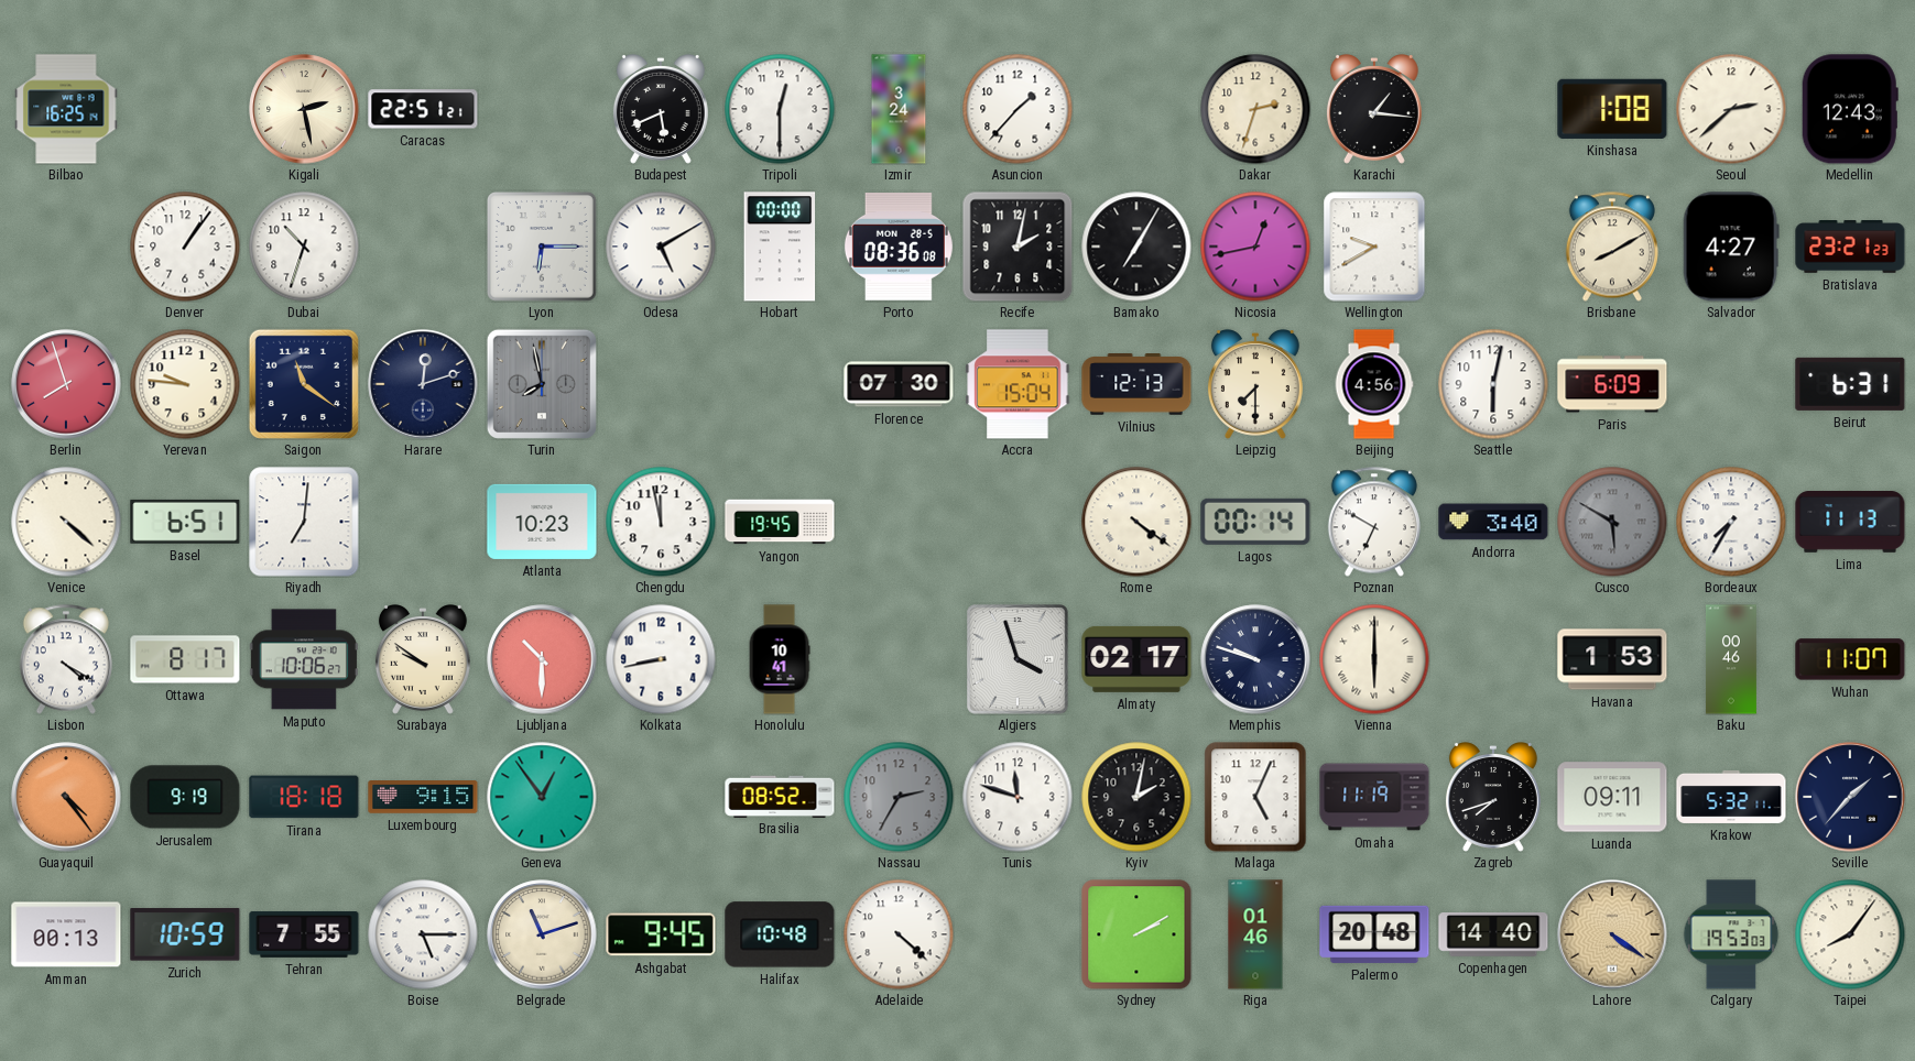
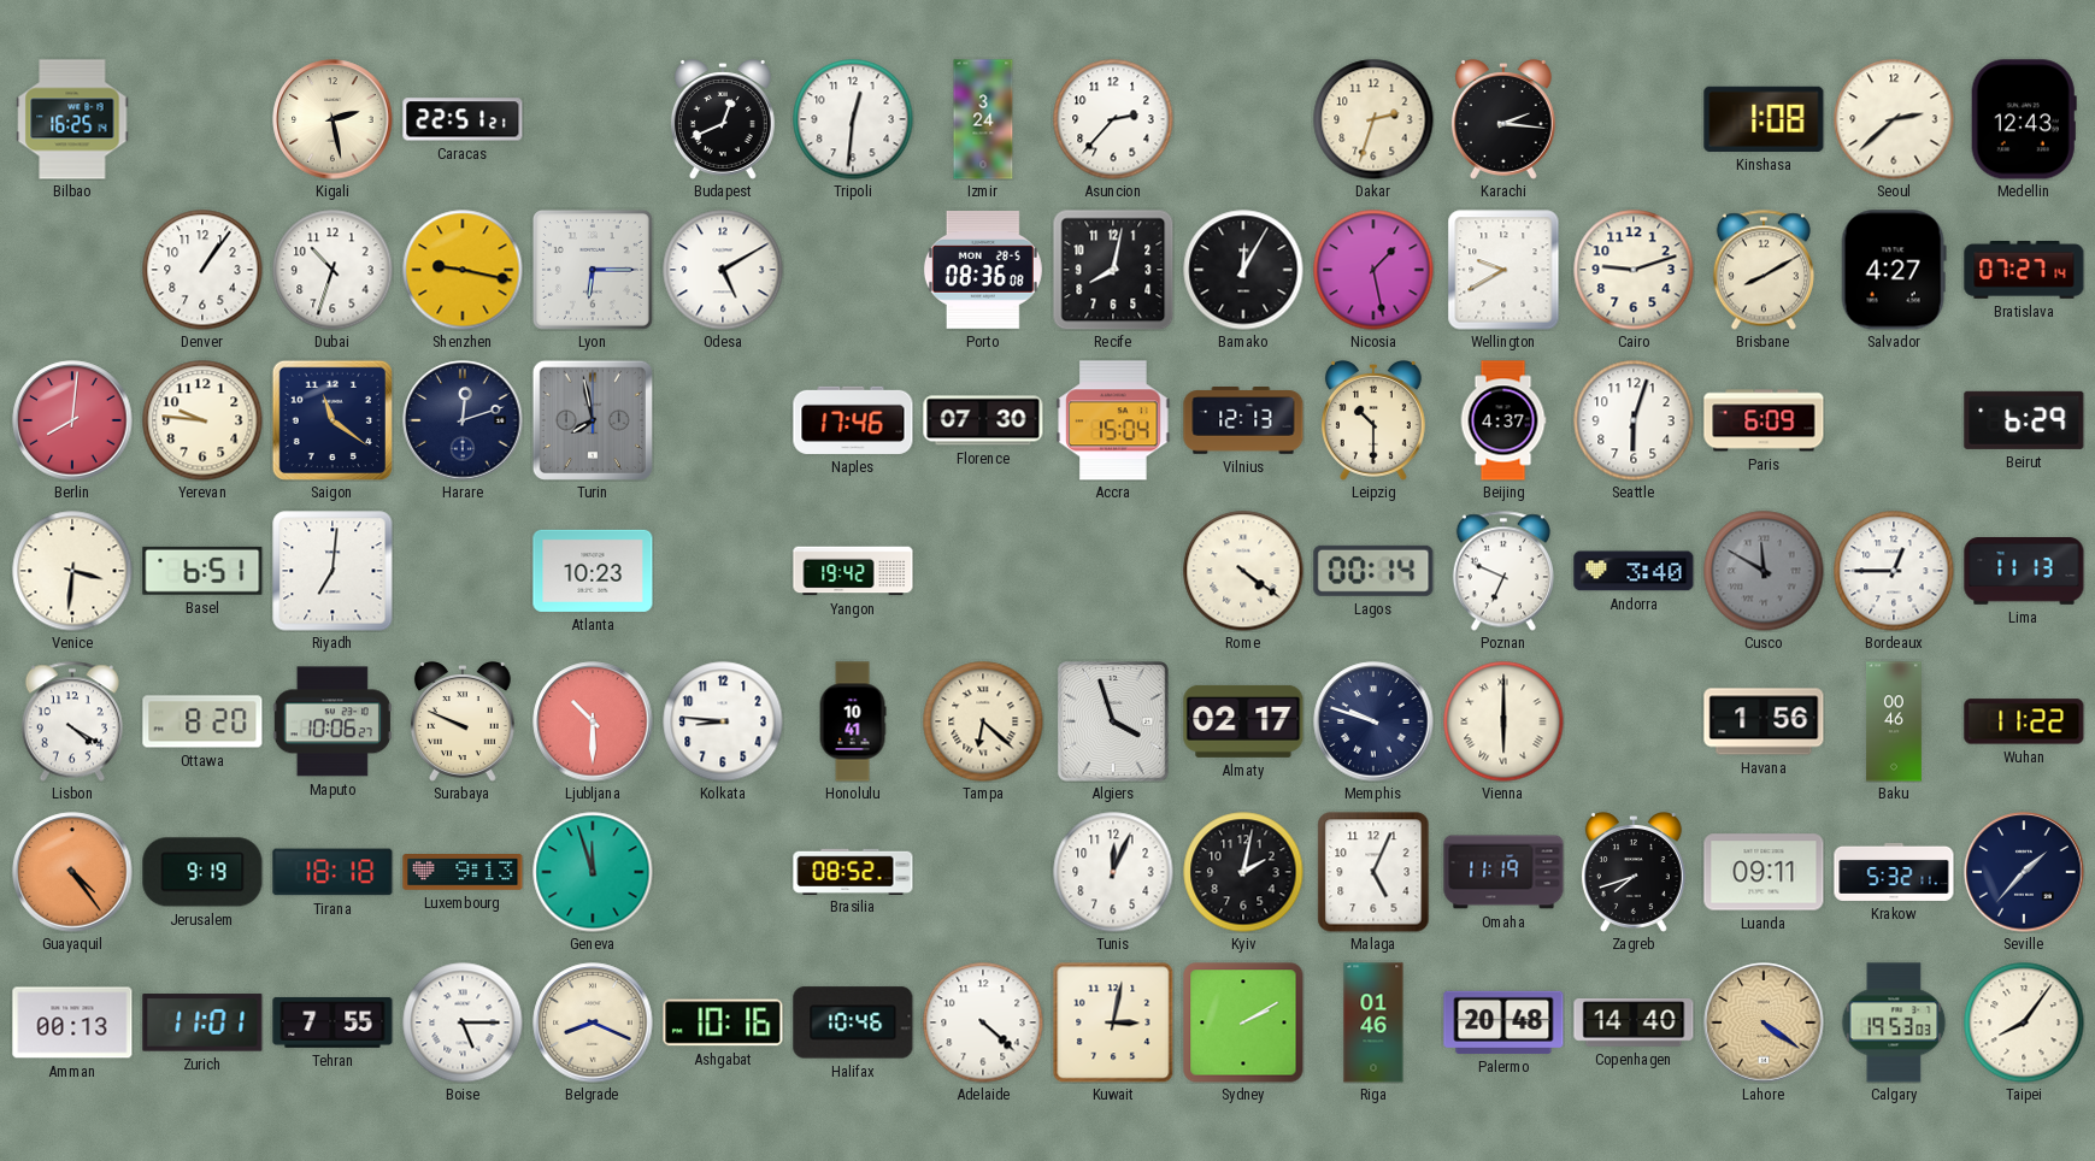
Budapest: 5:41 -> 12:41
Tripoli: 12:30 -> 12:31
Asuncion: 1:37 -> 2:37
Karachi: 1:16 -> 2:16
Shenzhen: none -> 9:17
Hobart: 00:00 -> none
Recife: 2:02 -> 8:02
Bamako: 7:05 -> 12:05
Nicosia: 12:43 -> 1:28
Cairo: none -> 9:12
Bratislava: 23:21 -> 07:27
Berlin: 7:57 -> 8:01
Naples: none -> 17:46
Leipzig: 7:30 -> 10:30
Beijing: 4:56 -> 4:37
Seattle: 6:02 -> 6:03
Beirut: 6:31 -> 6:29
Venice: 4:22 -> 3:31
Chengdu: 11:58 -> none
Yangon: 19:45 -> 19:42
Poznan: 6:50 -> 6:49
Cusco: 5:50 -> 11:50
Bordeaux: 7:35 -> 12:45
Ottawa: 8:17 -> 8:20
Surabaya: 9:51 -> 9:49
Kolkata: 8:43 -> 8:46
Tampa: none -> 6:22
Havana: 1:53 -> 1:56
Wuhan: 11:07 -> 11:22
Luxembourg: 9:15 -> 9:13
Geneva: 12:54 -> 11:57
Nassau: 2:35 -> none
Tunis: 11:48 -> 12:04
Zurich: 10:59 -> 11:01
Belgrade: 11:12 -> 8:19
Ashgabat: 9:45 -> 10:16
Halifax: 10:48 -> 10:46
Kuwait: none -> 3:02
